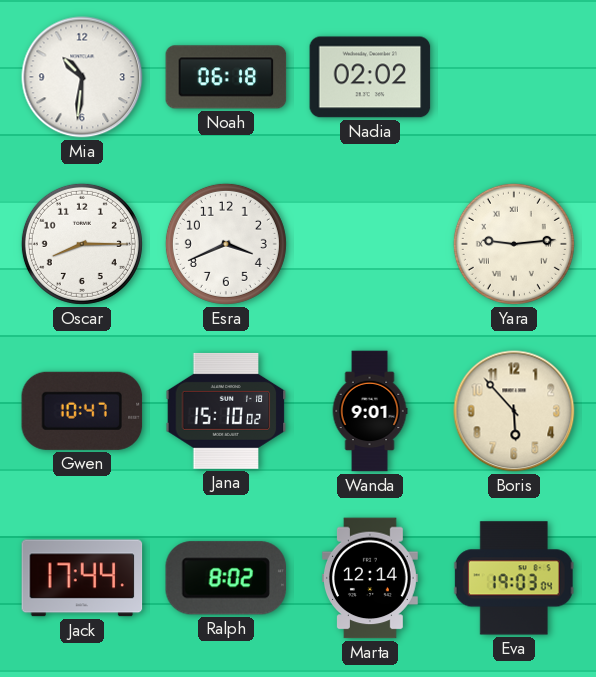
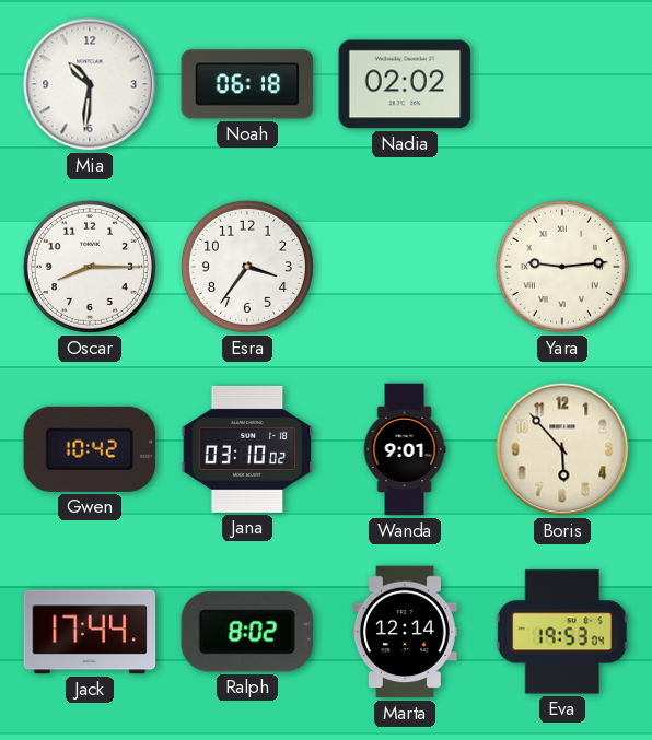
Esra: 3:41 -> 3:36
Gwen: 10:47 -> 10:42
Jana: 15:10 -> 03:10
Eva: 19:03 -> 19:53
